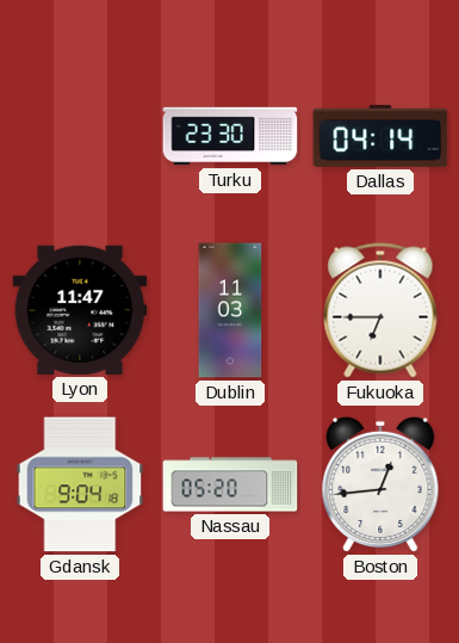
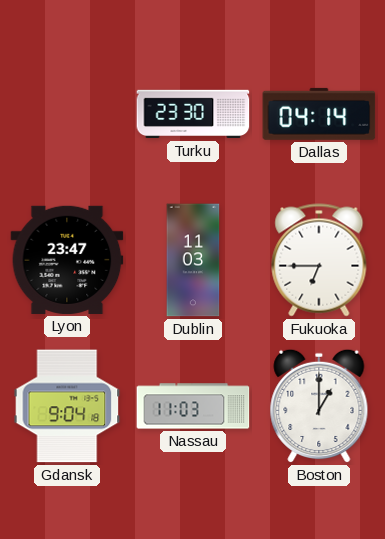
Lyon: 11:47 -> 23:47
Nassau: 05:20 -> 11:03
Boston: 12:44 -> 1:00
